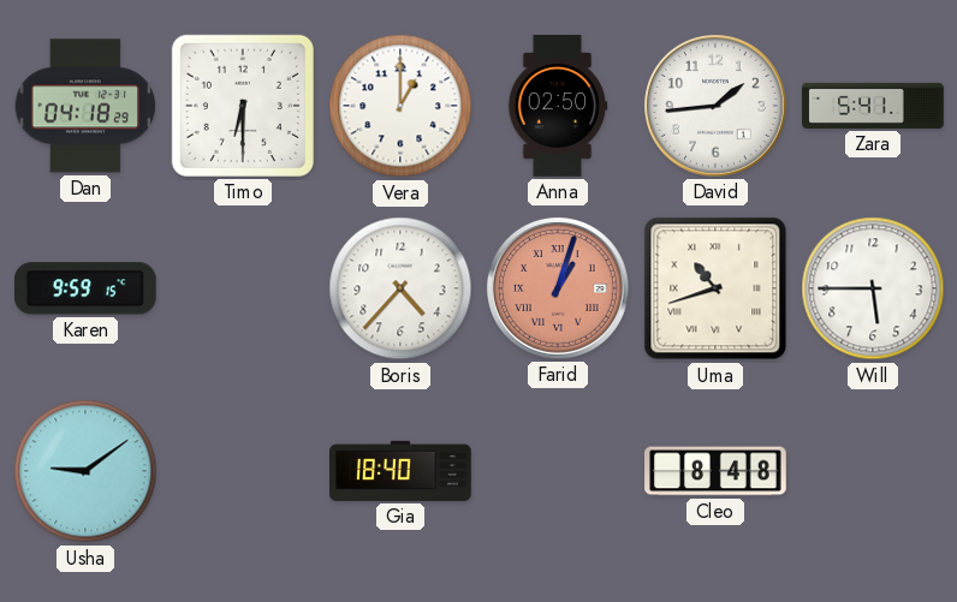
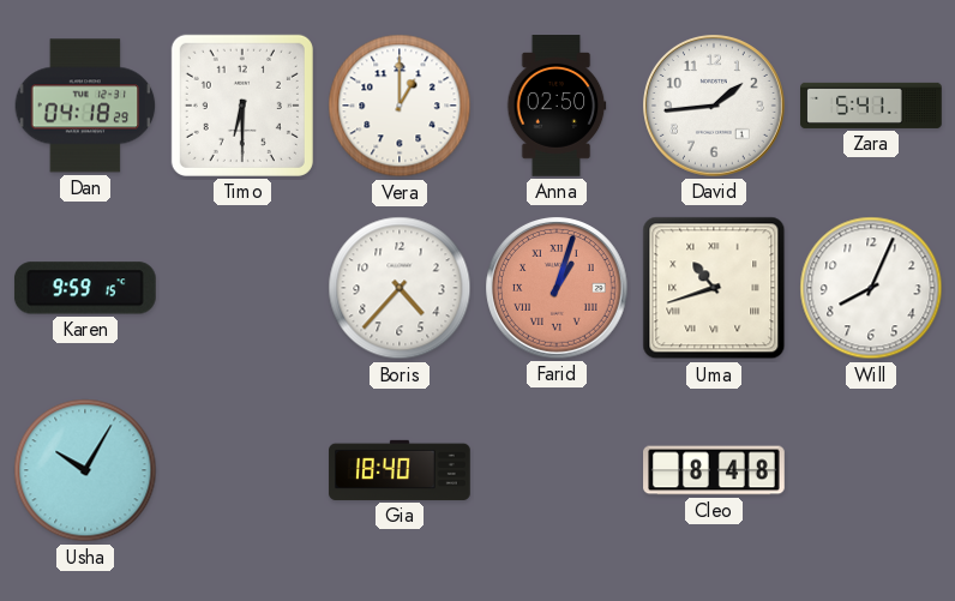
Will: 5:45 -> 8:04
Usha: 9:09 -> 10:05
